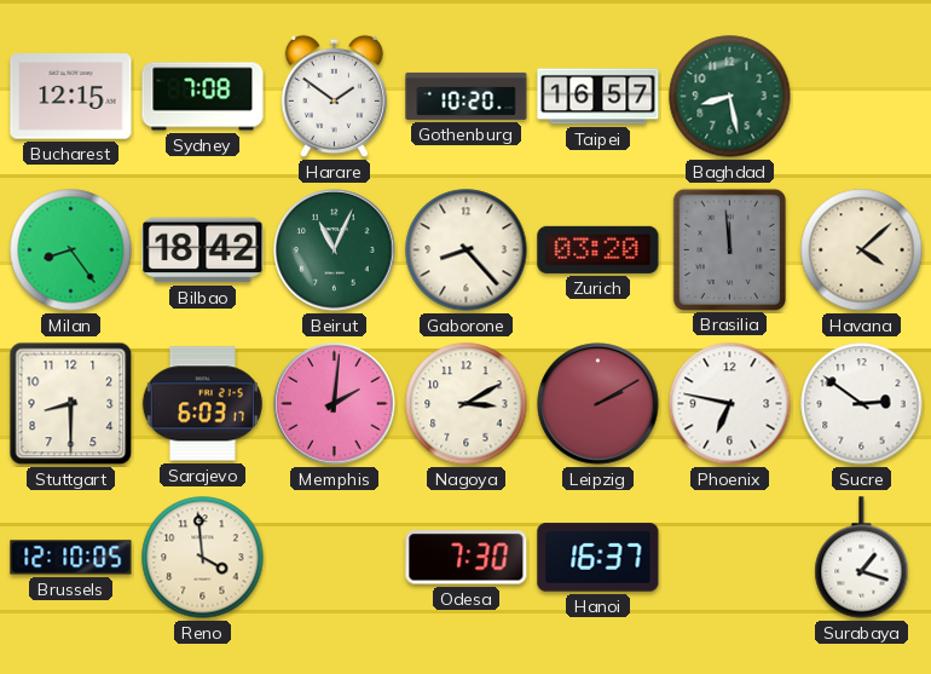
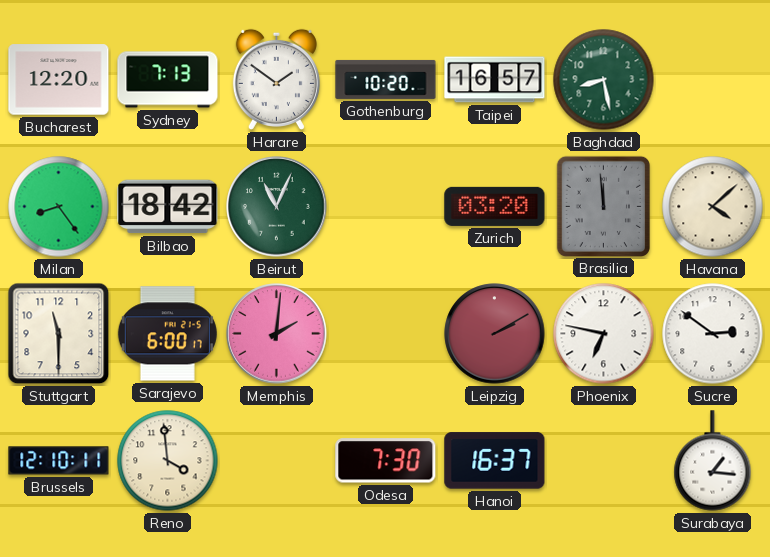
Bucharest: 12:15 -> 12:20
Sydney: 7:08 -> 7:13
Gaborone: 8:23 -> none
Stuttgart: 8:30 -> 11:30
Sarajevo: 6:03 -> 6:00
Nagoya: 3:10 -> none
Brussels: 12:10:05 -> 12:10:11
Surabaya: 1:18 -> 1:16
